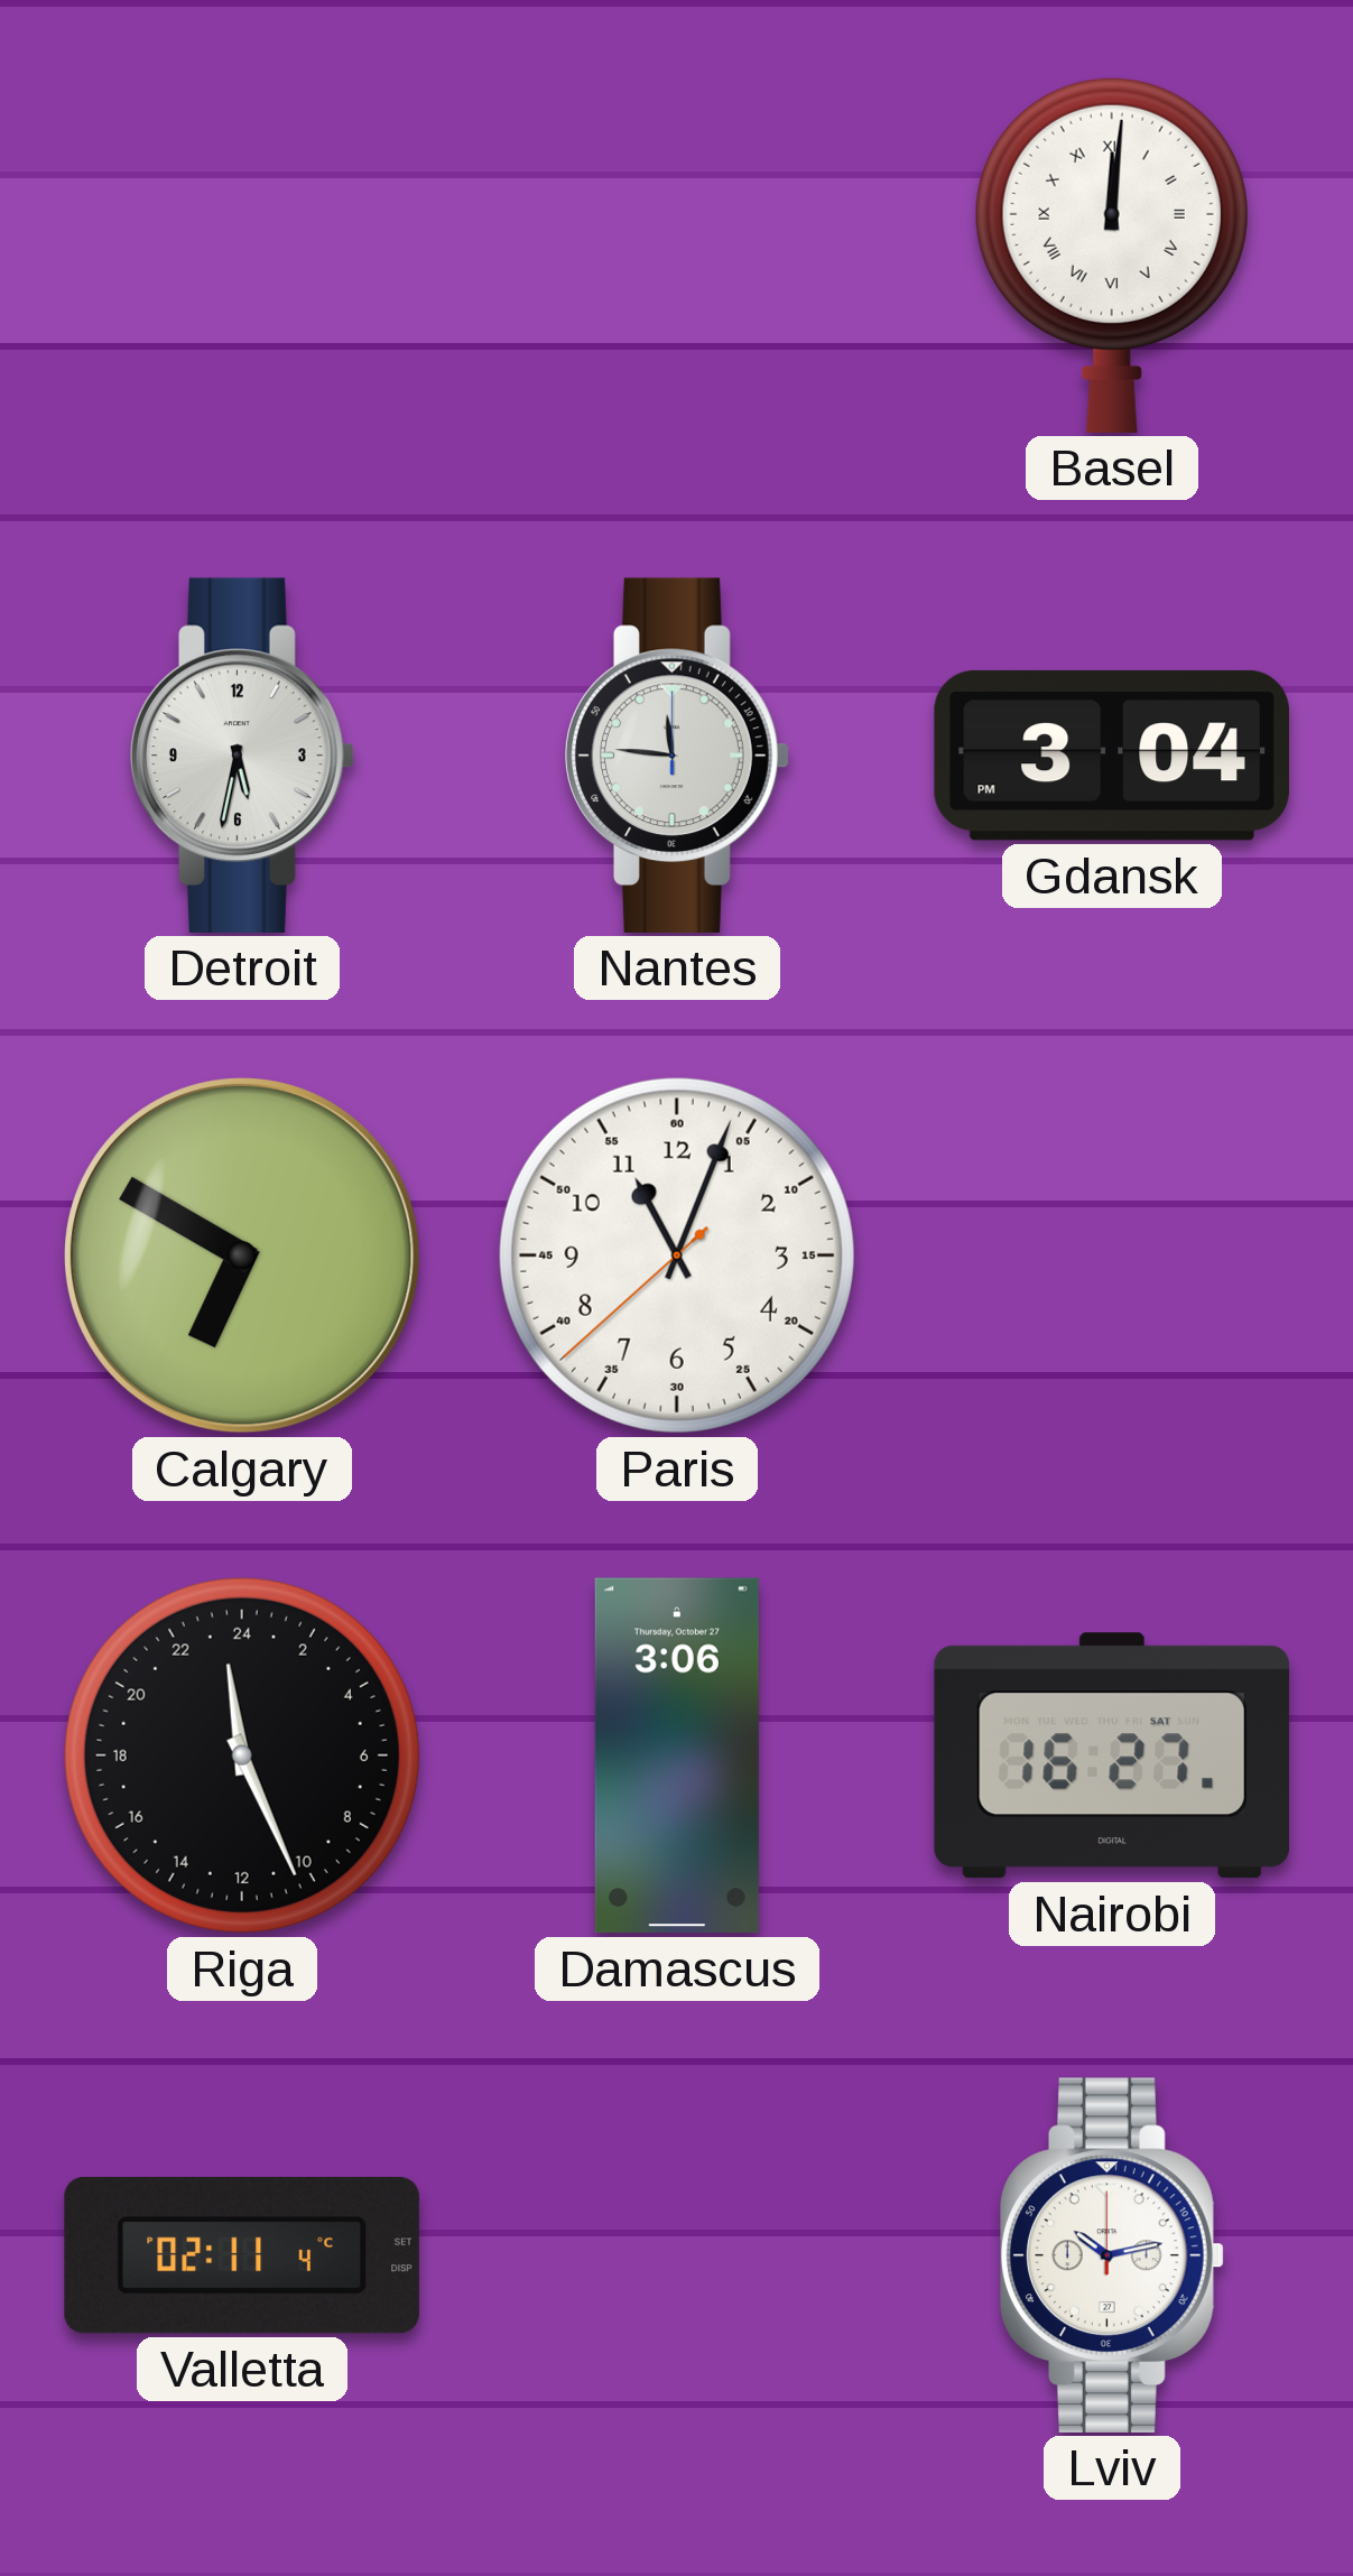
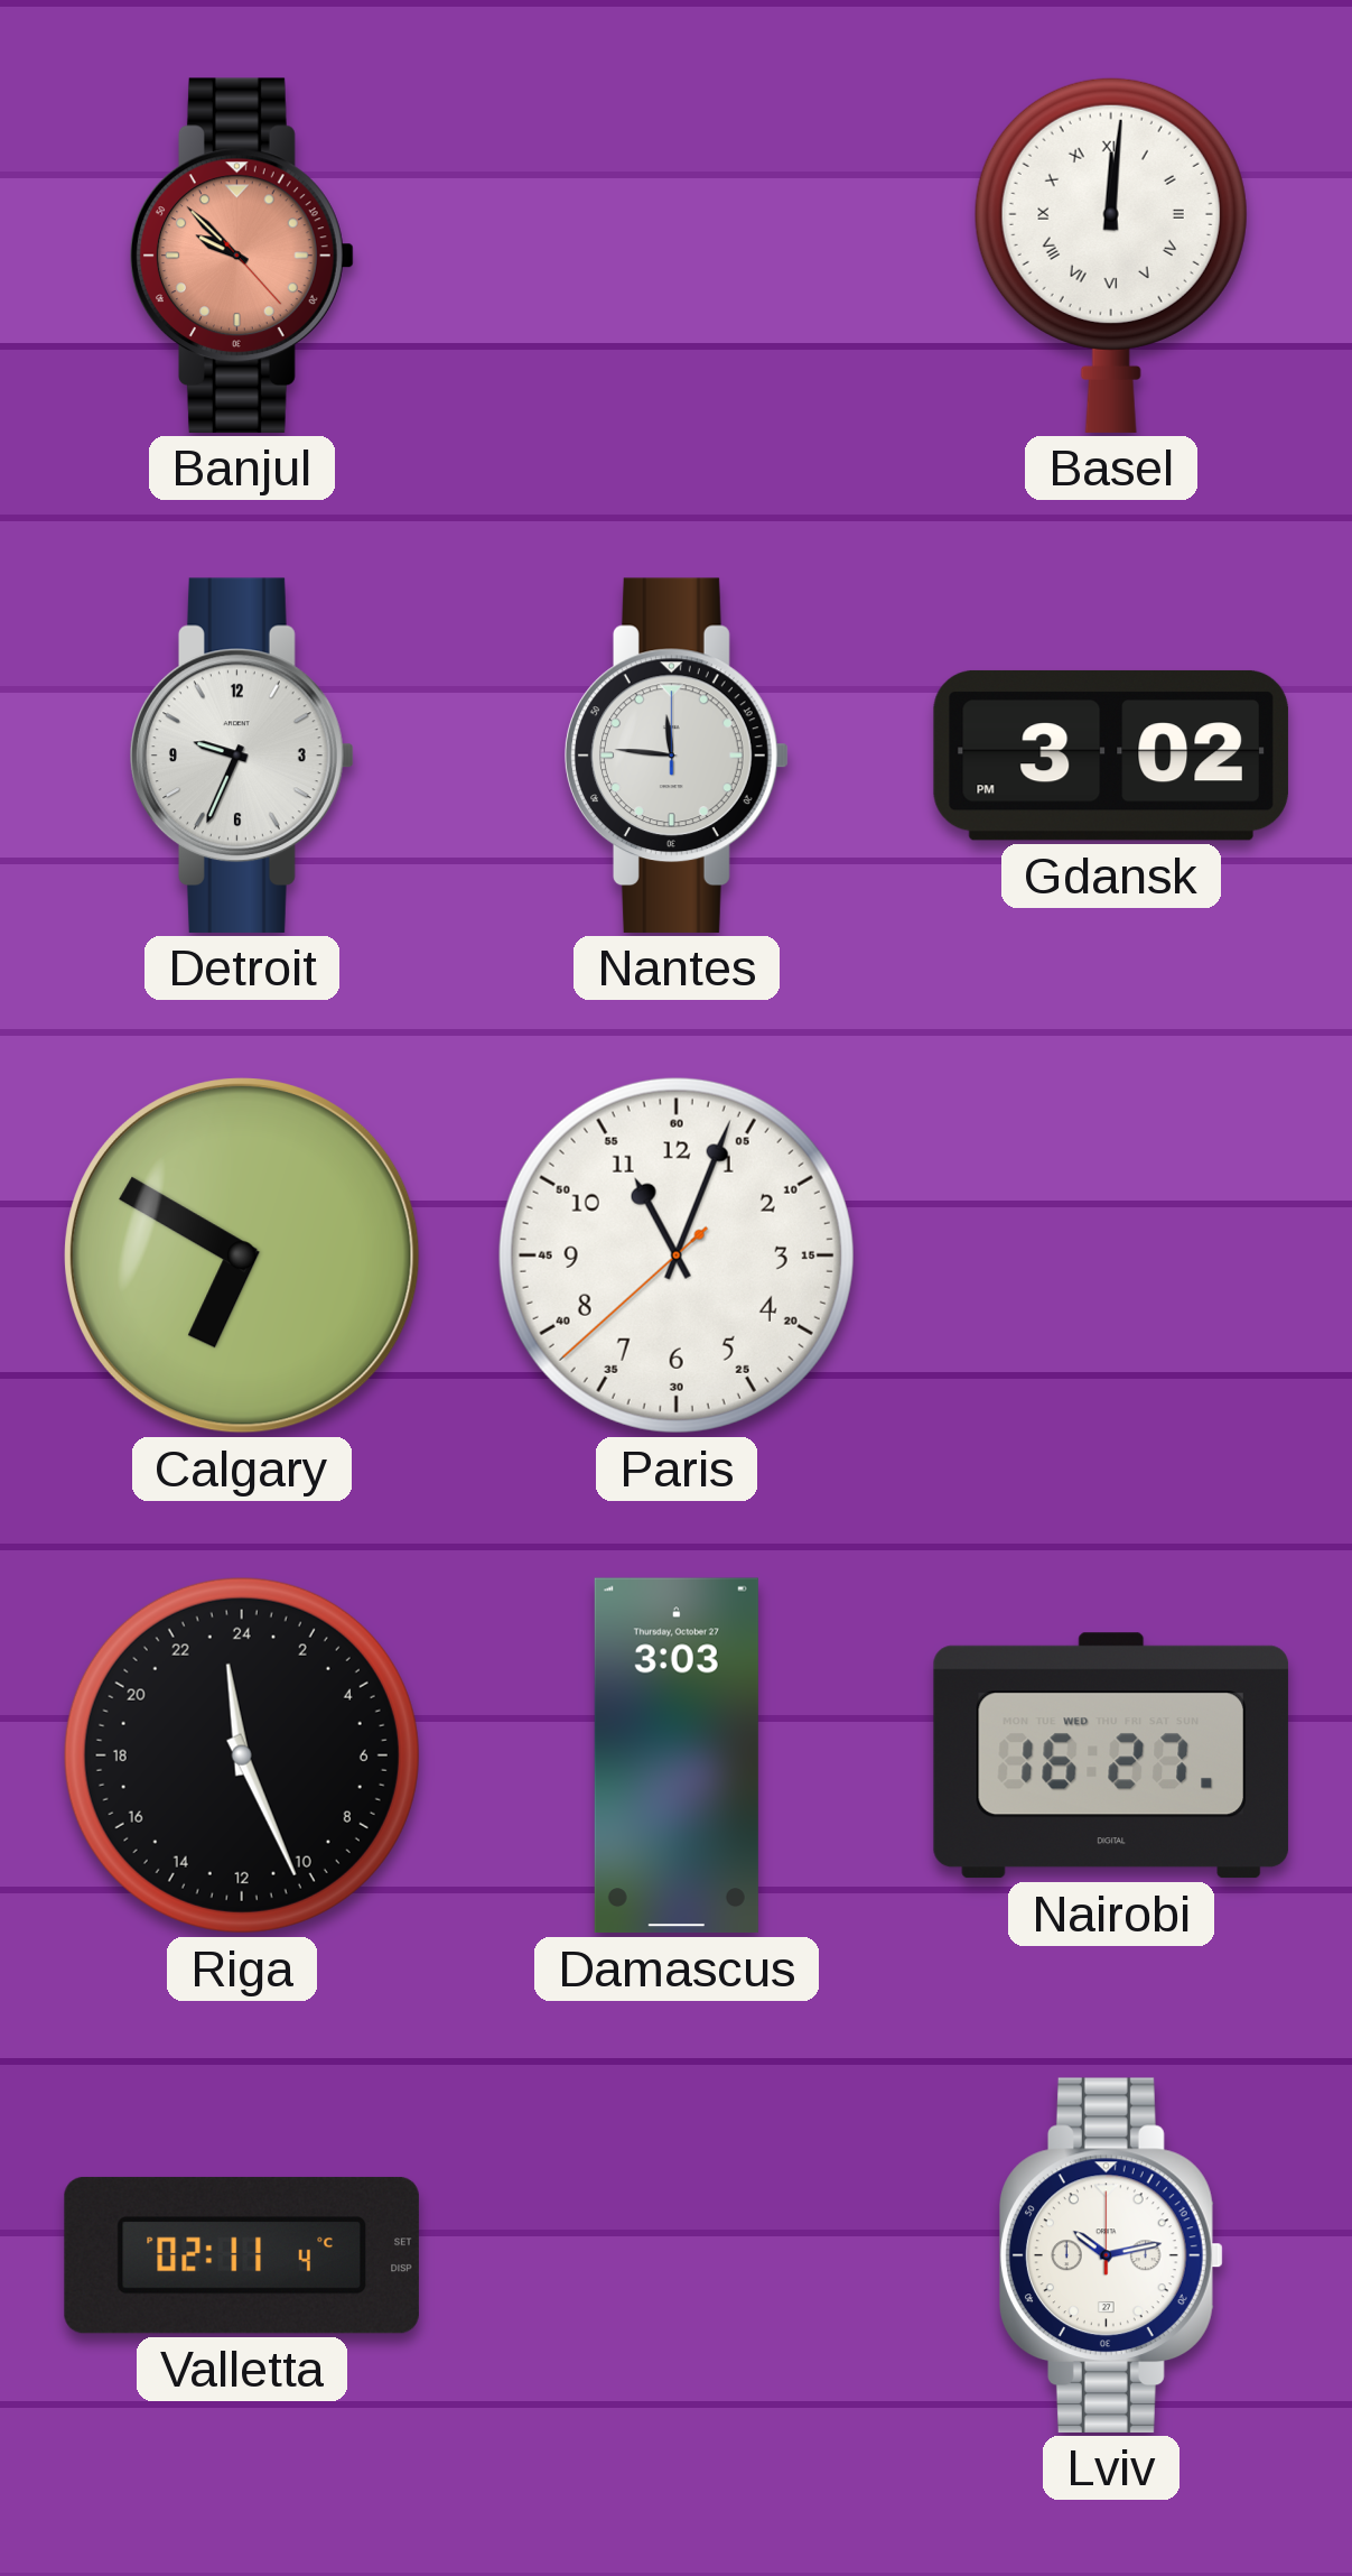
Banjul: none -> 9:52
Detroit: 5:32 -> 9:34
Gdansk: 3:04 -> 3:02
Damascus: 3:06 -> 3:03
Nairobi date: SAT -> WED
